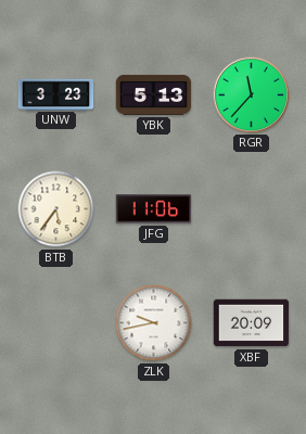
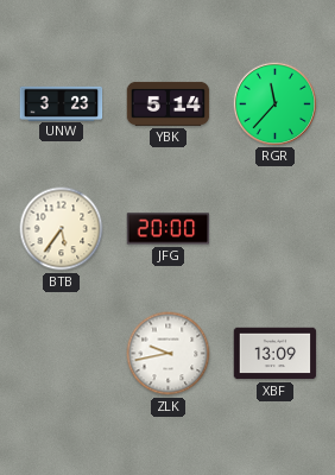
YBK: 5:13 -> 5:14
JFG: 11:06 -> 20:00
XBF: 20:09 -> 13:09
